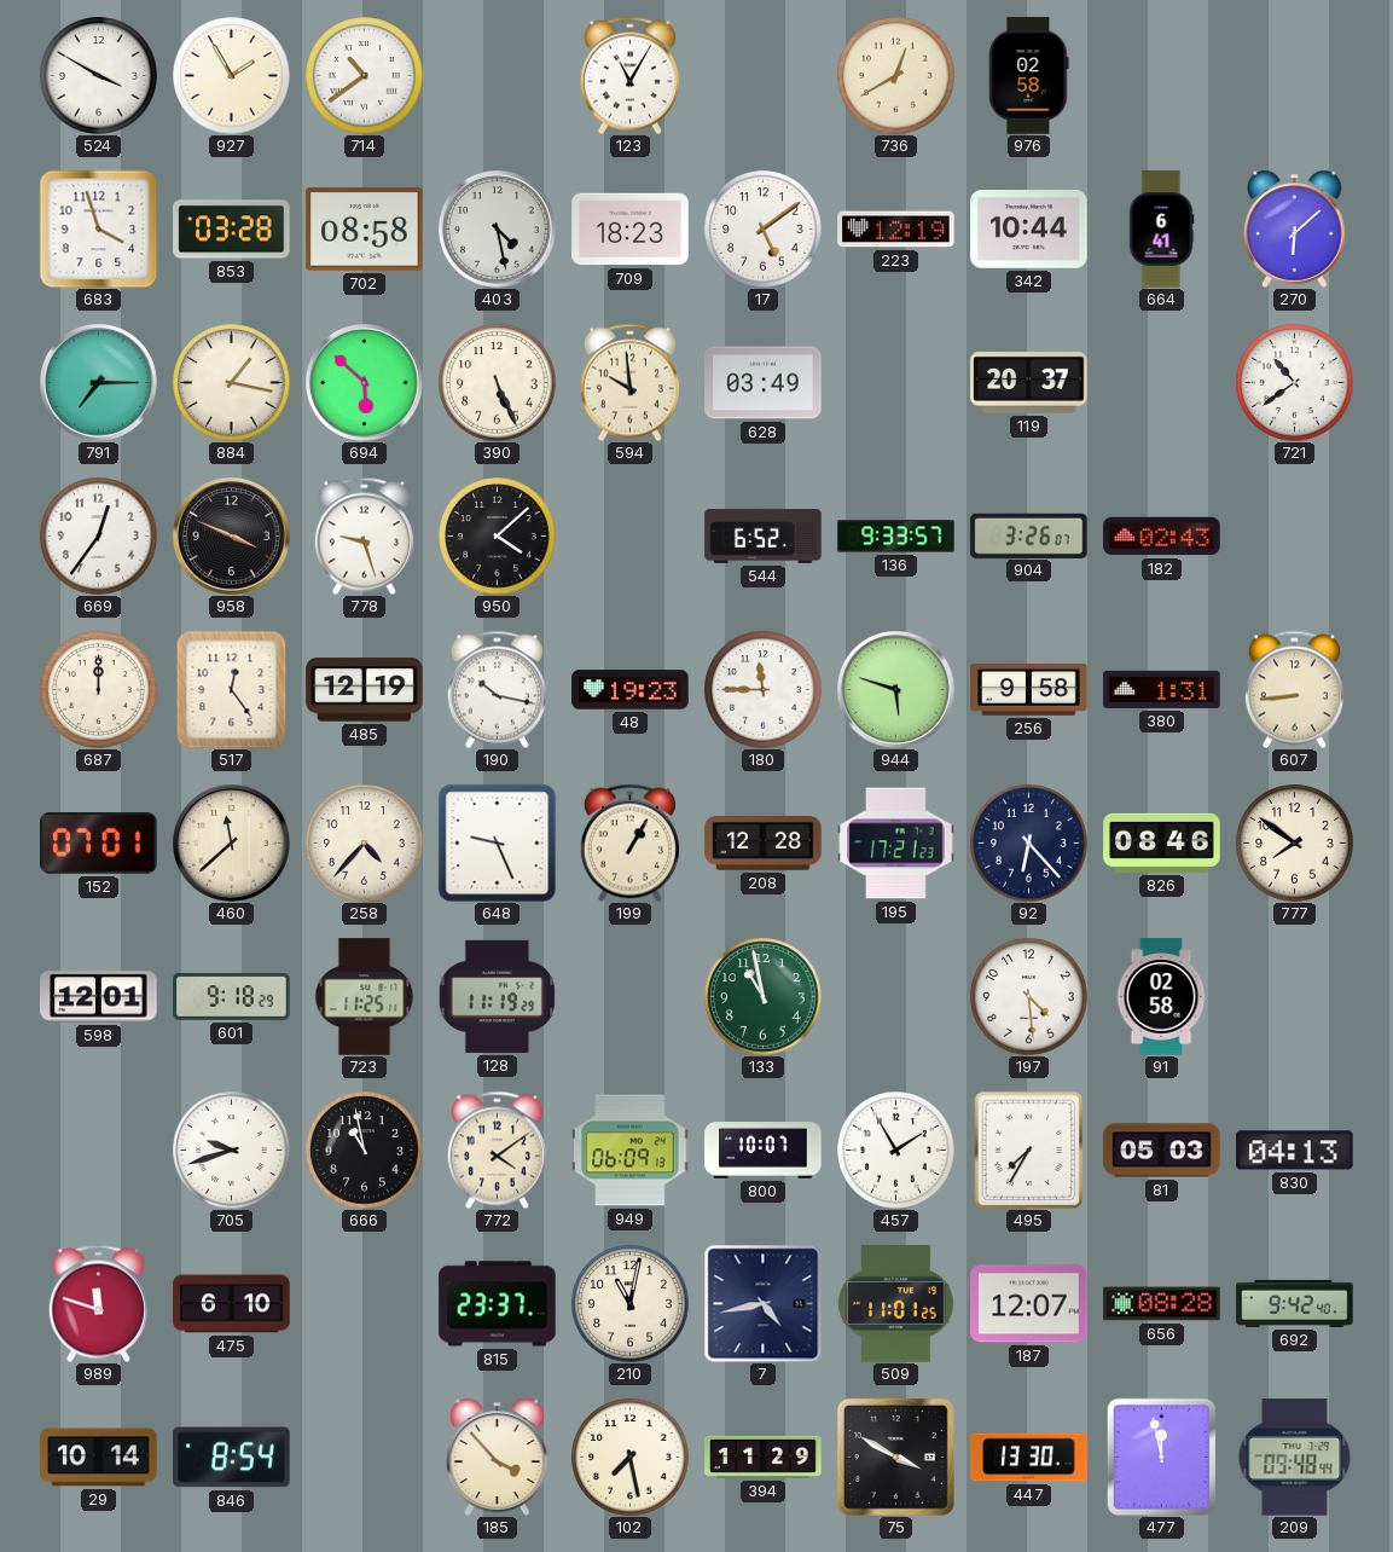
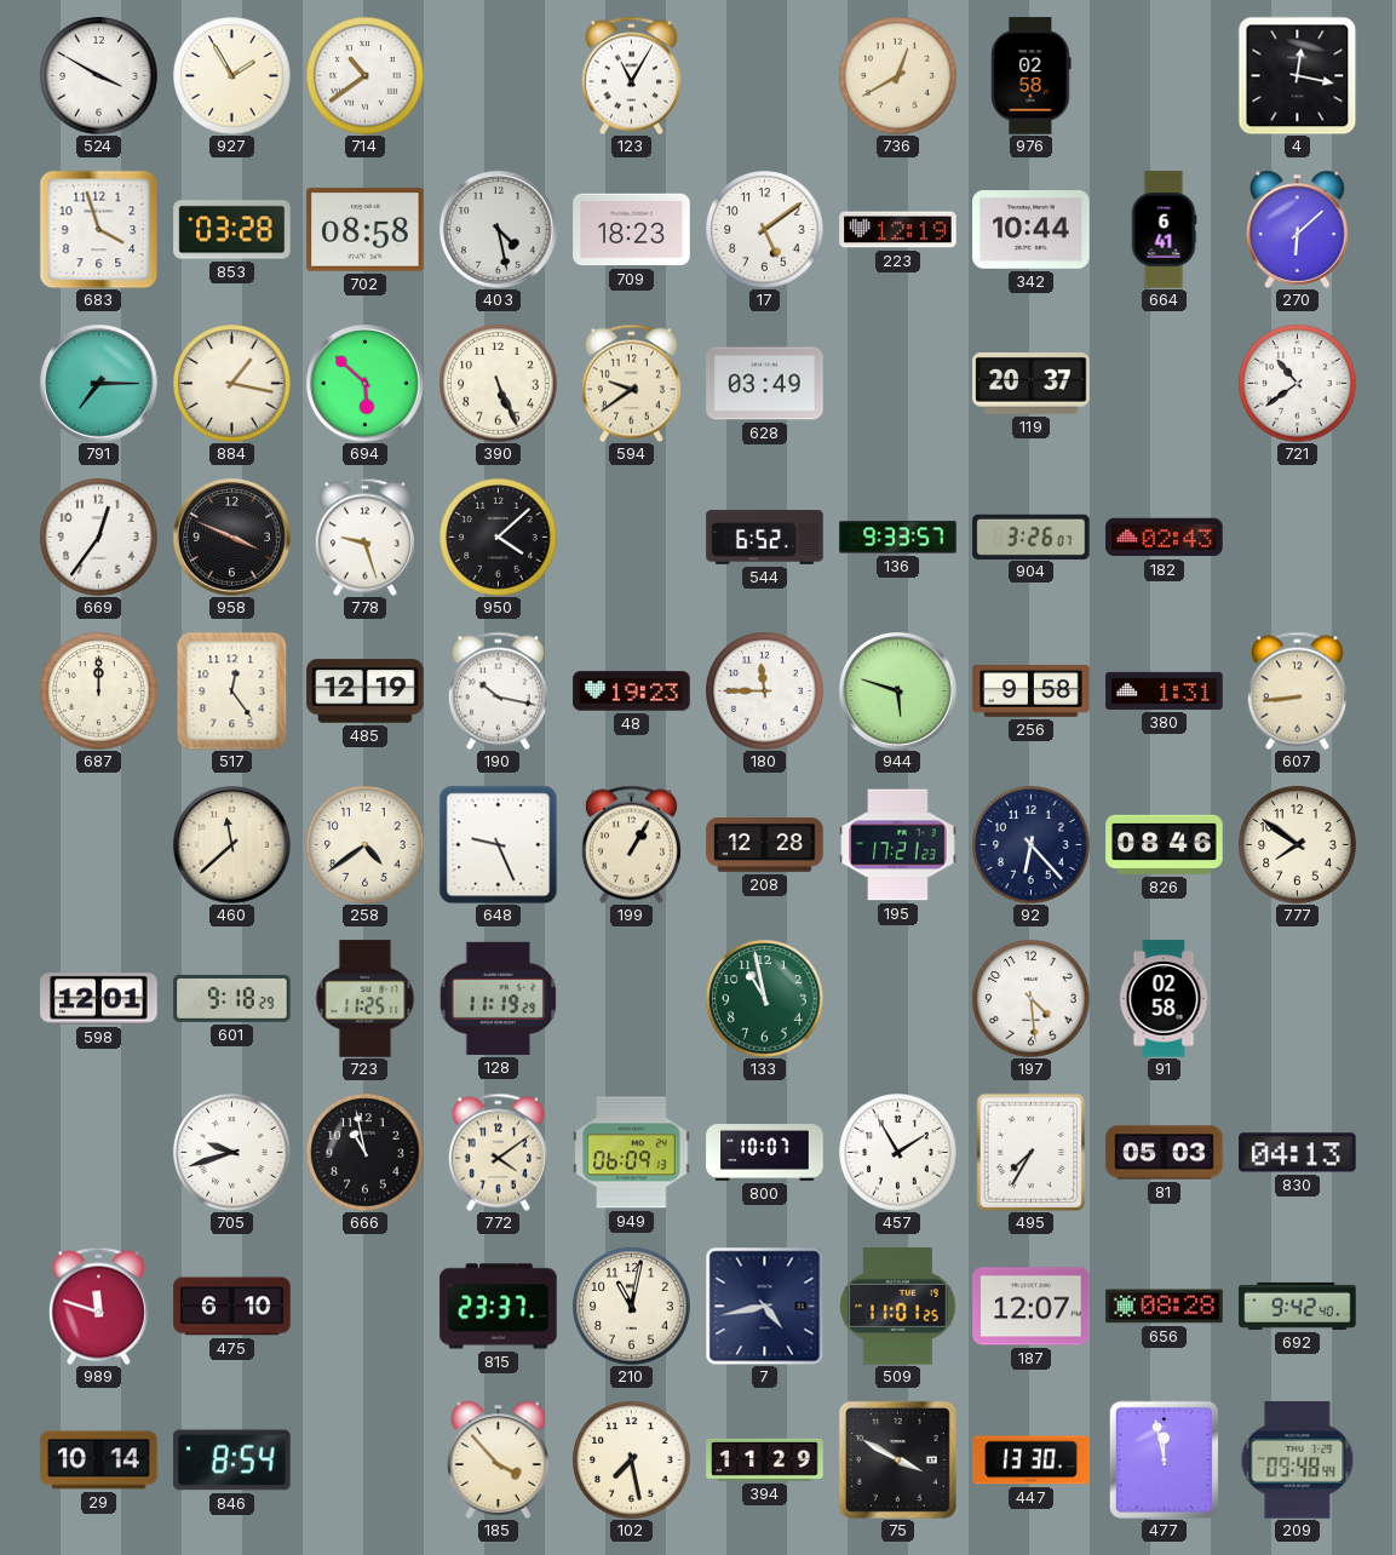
4: none -> 12:17
594: 9:59 -> 9:39
152: 07:01 -> none
258: 4:37 -> 4:39
